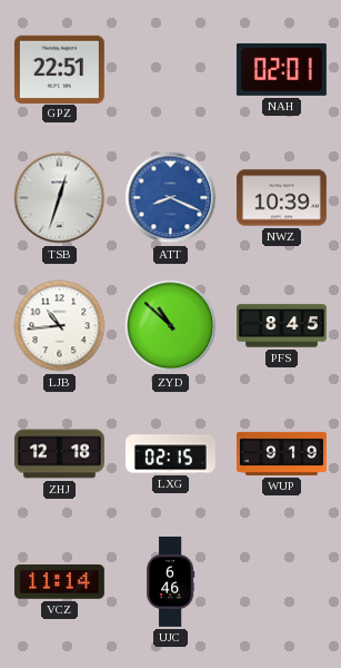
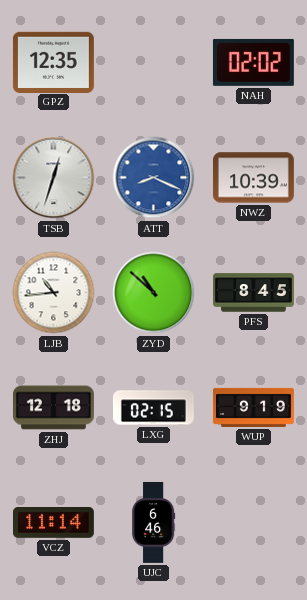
GPZ: 22:51 -> 12:35
NAH: 02:01 -> 02:02
